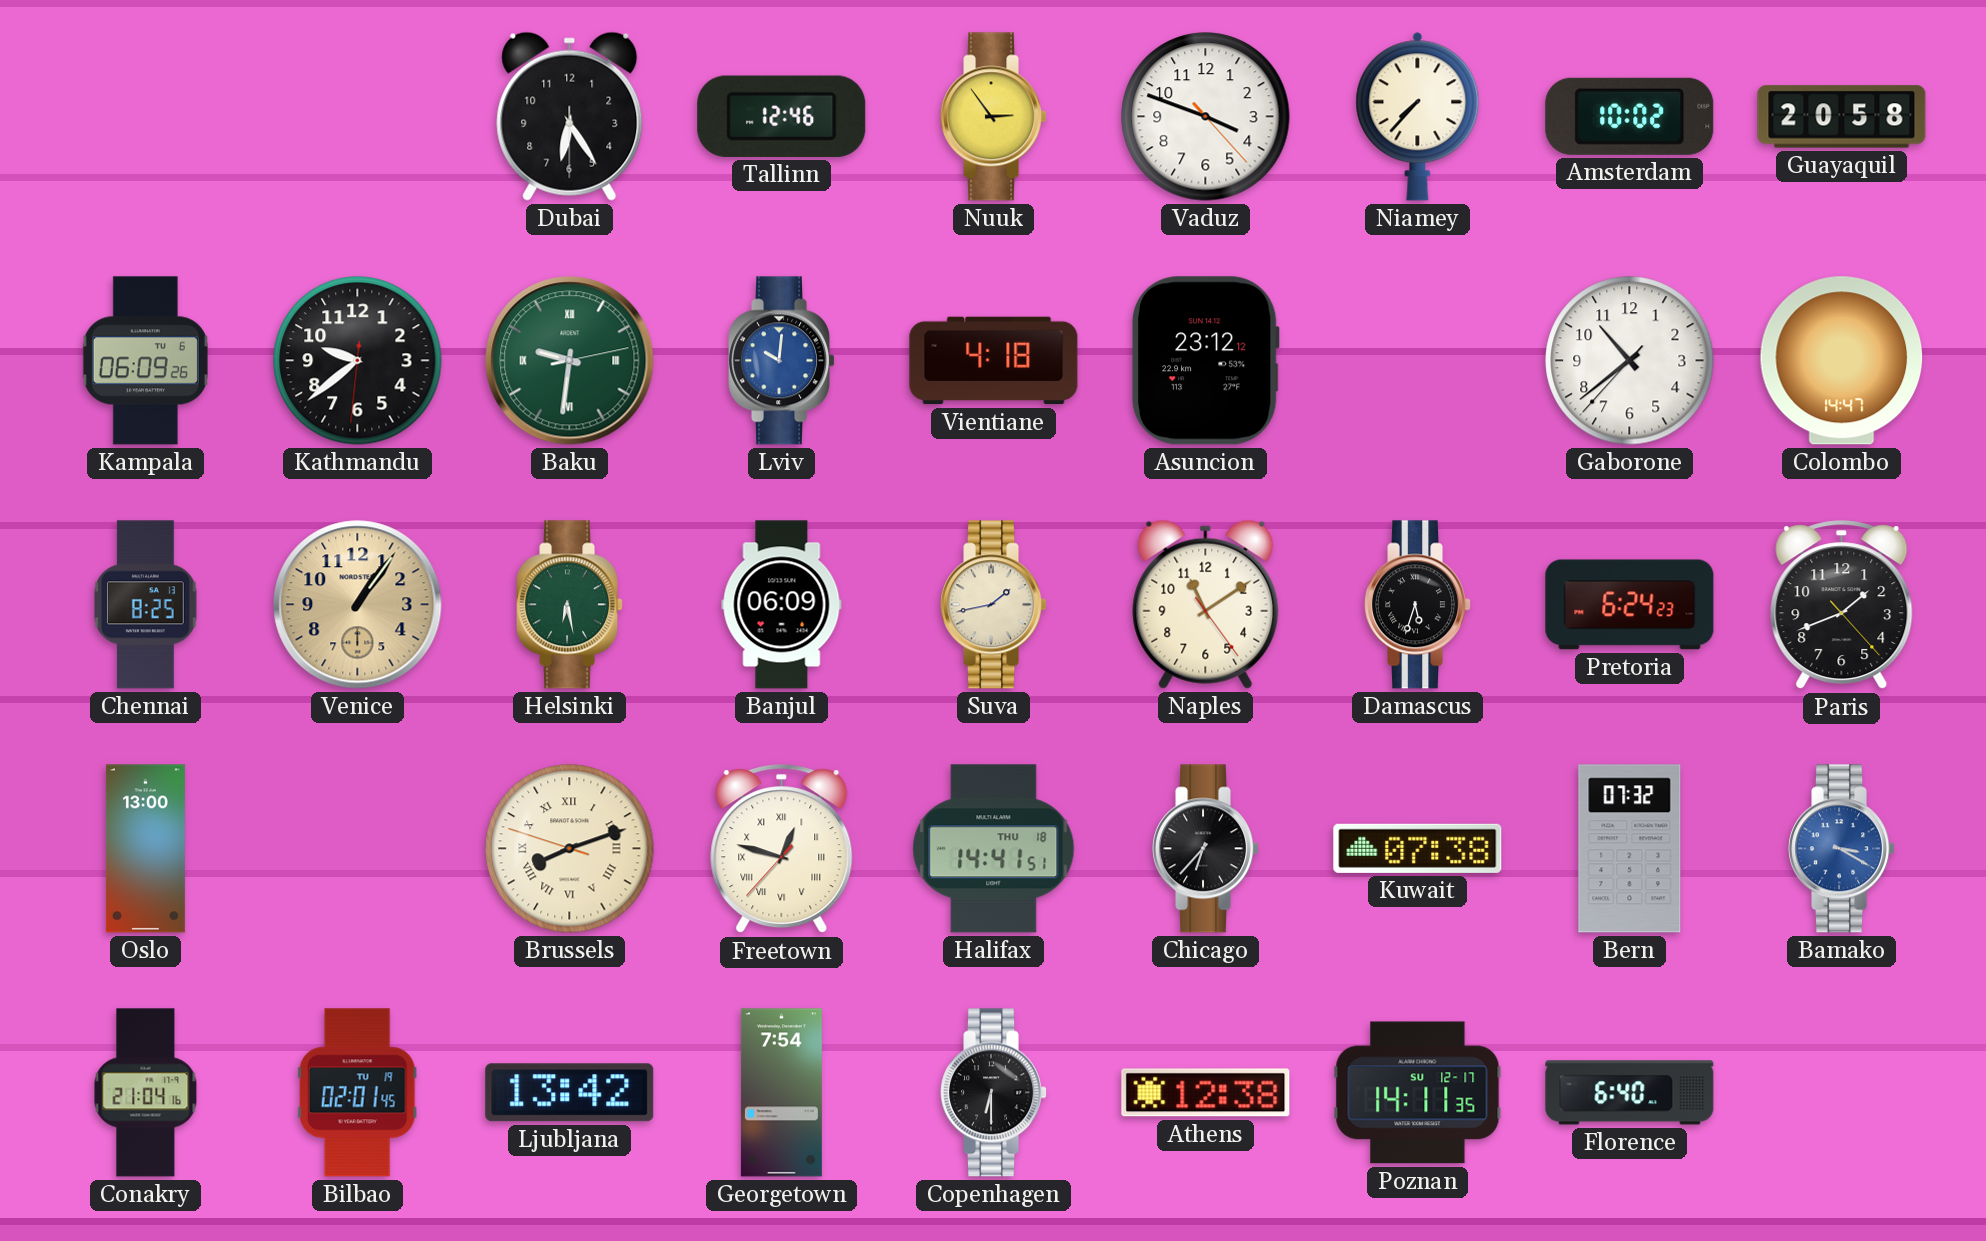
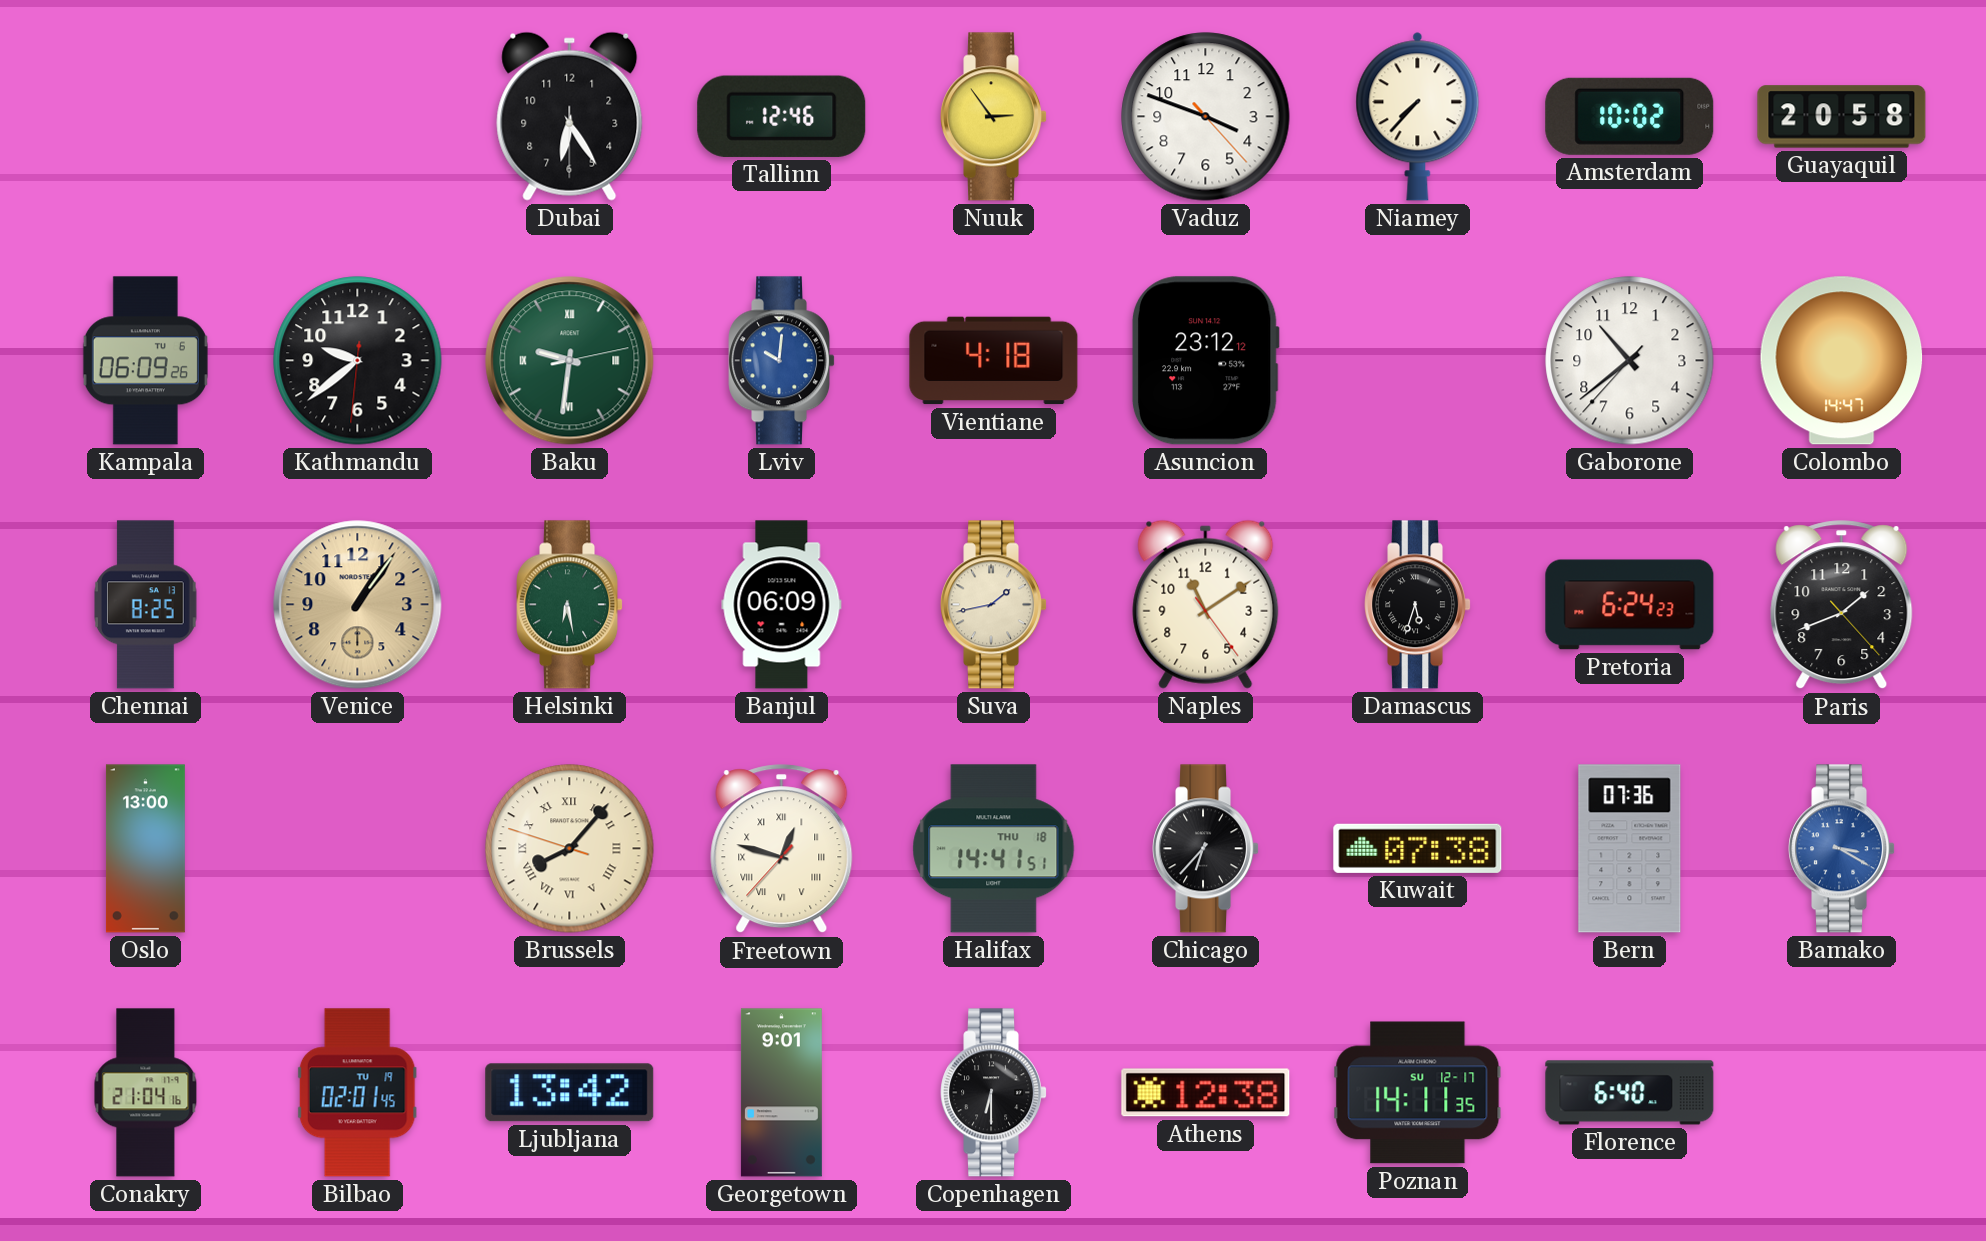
Brussels: 8:11 -> 8:06
Bern: 07:32 -> 07:36
Georgetown: 7:54 -> 9:01
